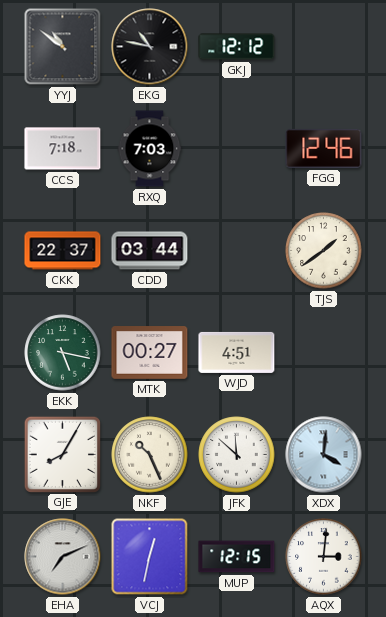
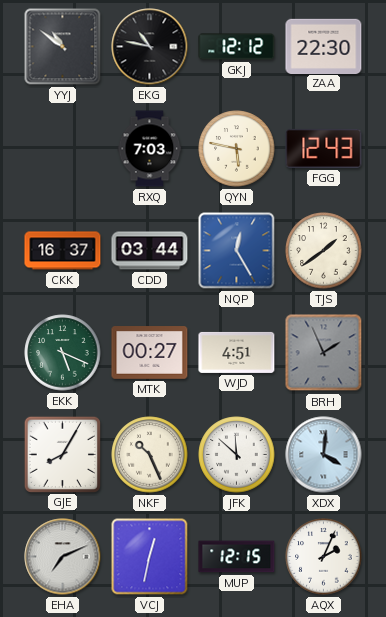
ZAA: none -> 22:30
CCS: 7:18 -> none
QYN: none -> 5:47
FGG: 12:46 -> 12:43
CKK: 22:37 -> 16:37
NQP: none -> 12:25
EKK: 5:17 -> 5:19
BRH: none -> 1:56
AQX: 3:01 -> 2:04
